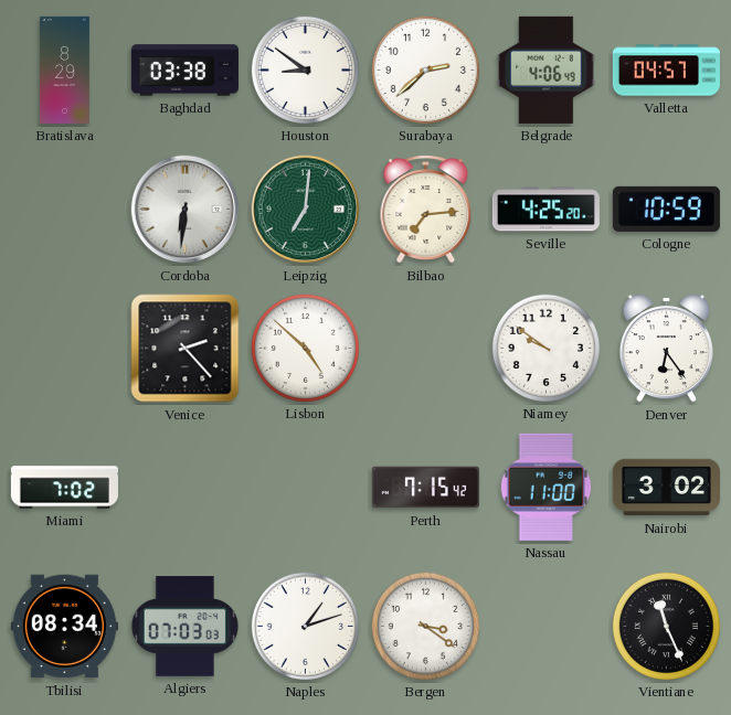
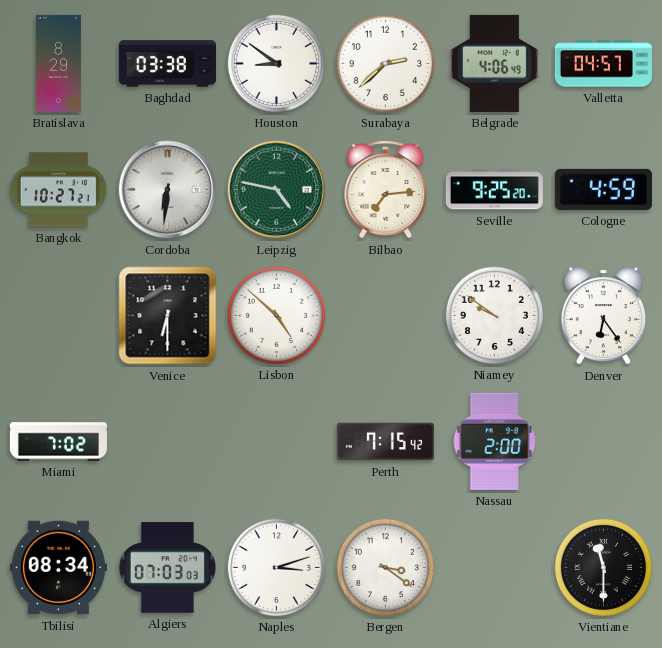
Bangkok: none -> 10:27
Leipzig: 7:01 -> 4:47
Seville: 4:25 -> 9:25
Cologne: 10:59 -> 4:59
Venice: 2:23 -> 6:30
Nassau: 11:00 -> 2:00
Nairobi: 3:02 -> none
Naples: 1:12 -> 3:12
Vientiane: 11:26 -> 11:30
